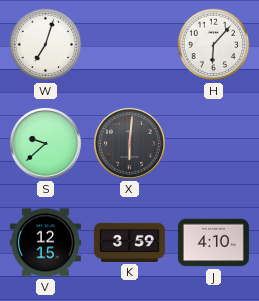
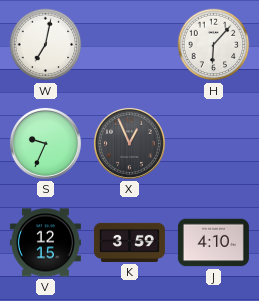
W: 7:03 -> 7:02
S: 9:38 -> 9:34
X: 6:01 -> 12:56
